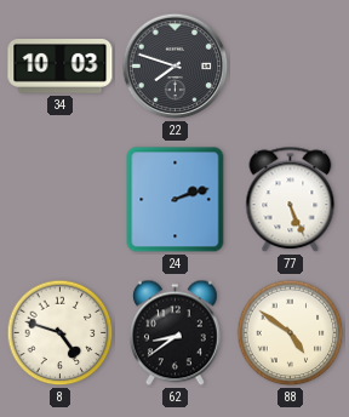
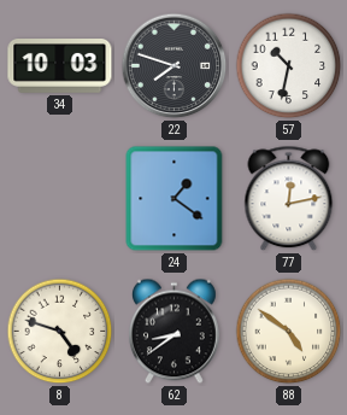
57: none -> 10:32
24: 2:12 -> 1:21
77: 5:26 -> 12:13
